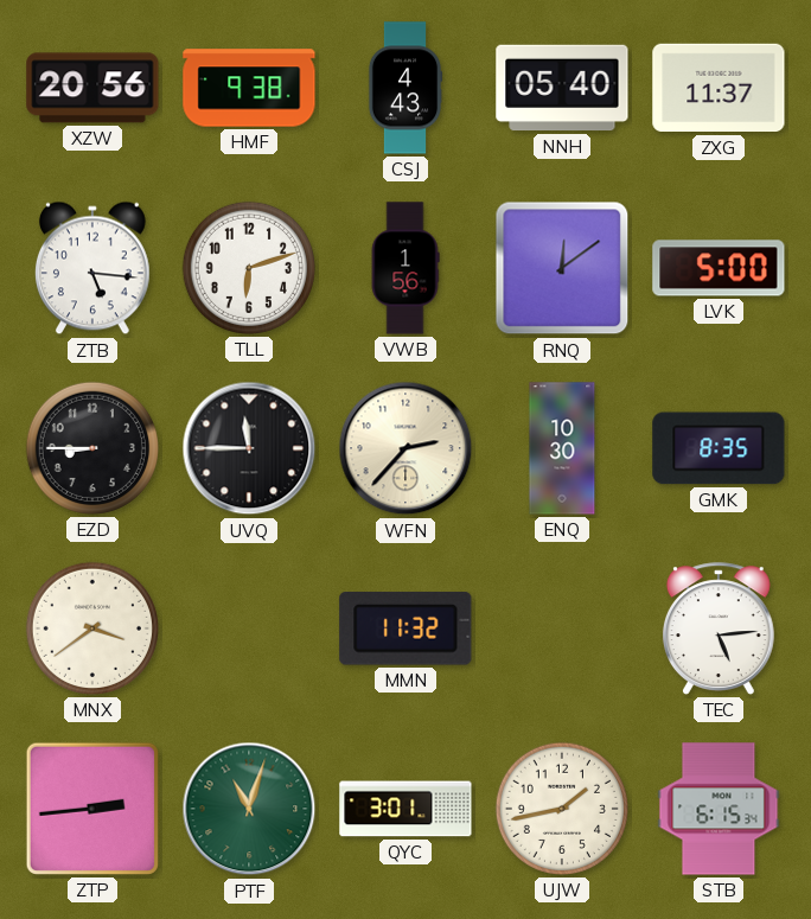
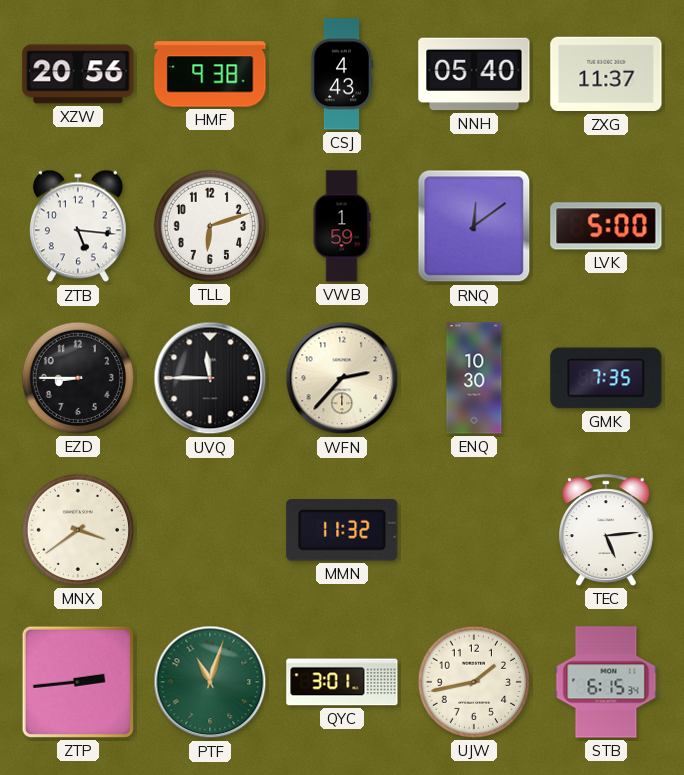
VWB: 1:56 -> 1:59
GMK: 8:35 -> 7:35
